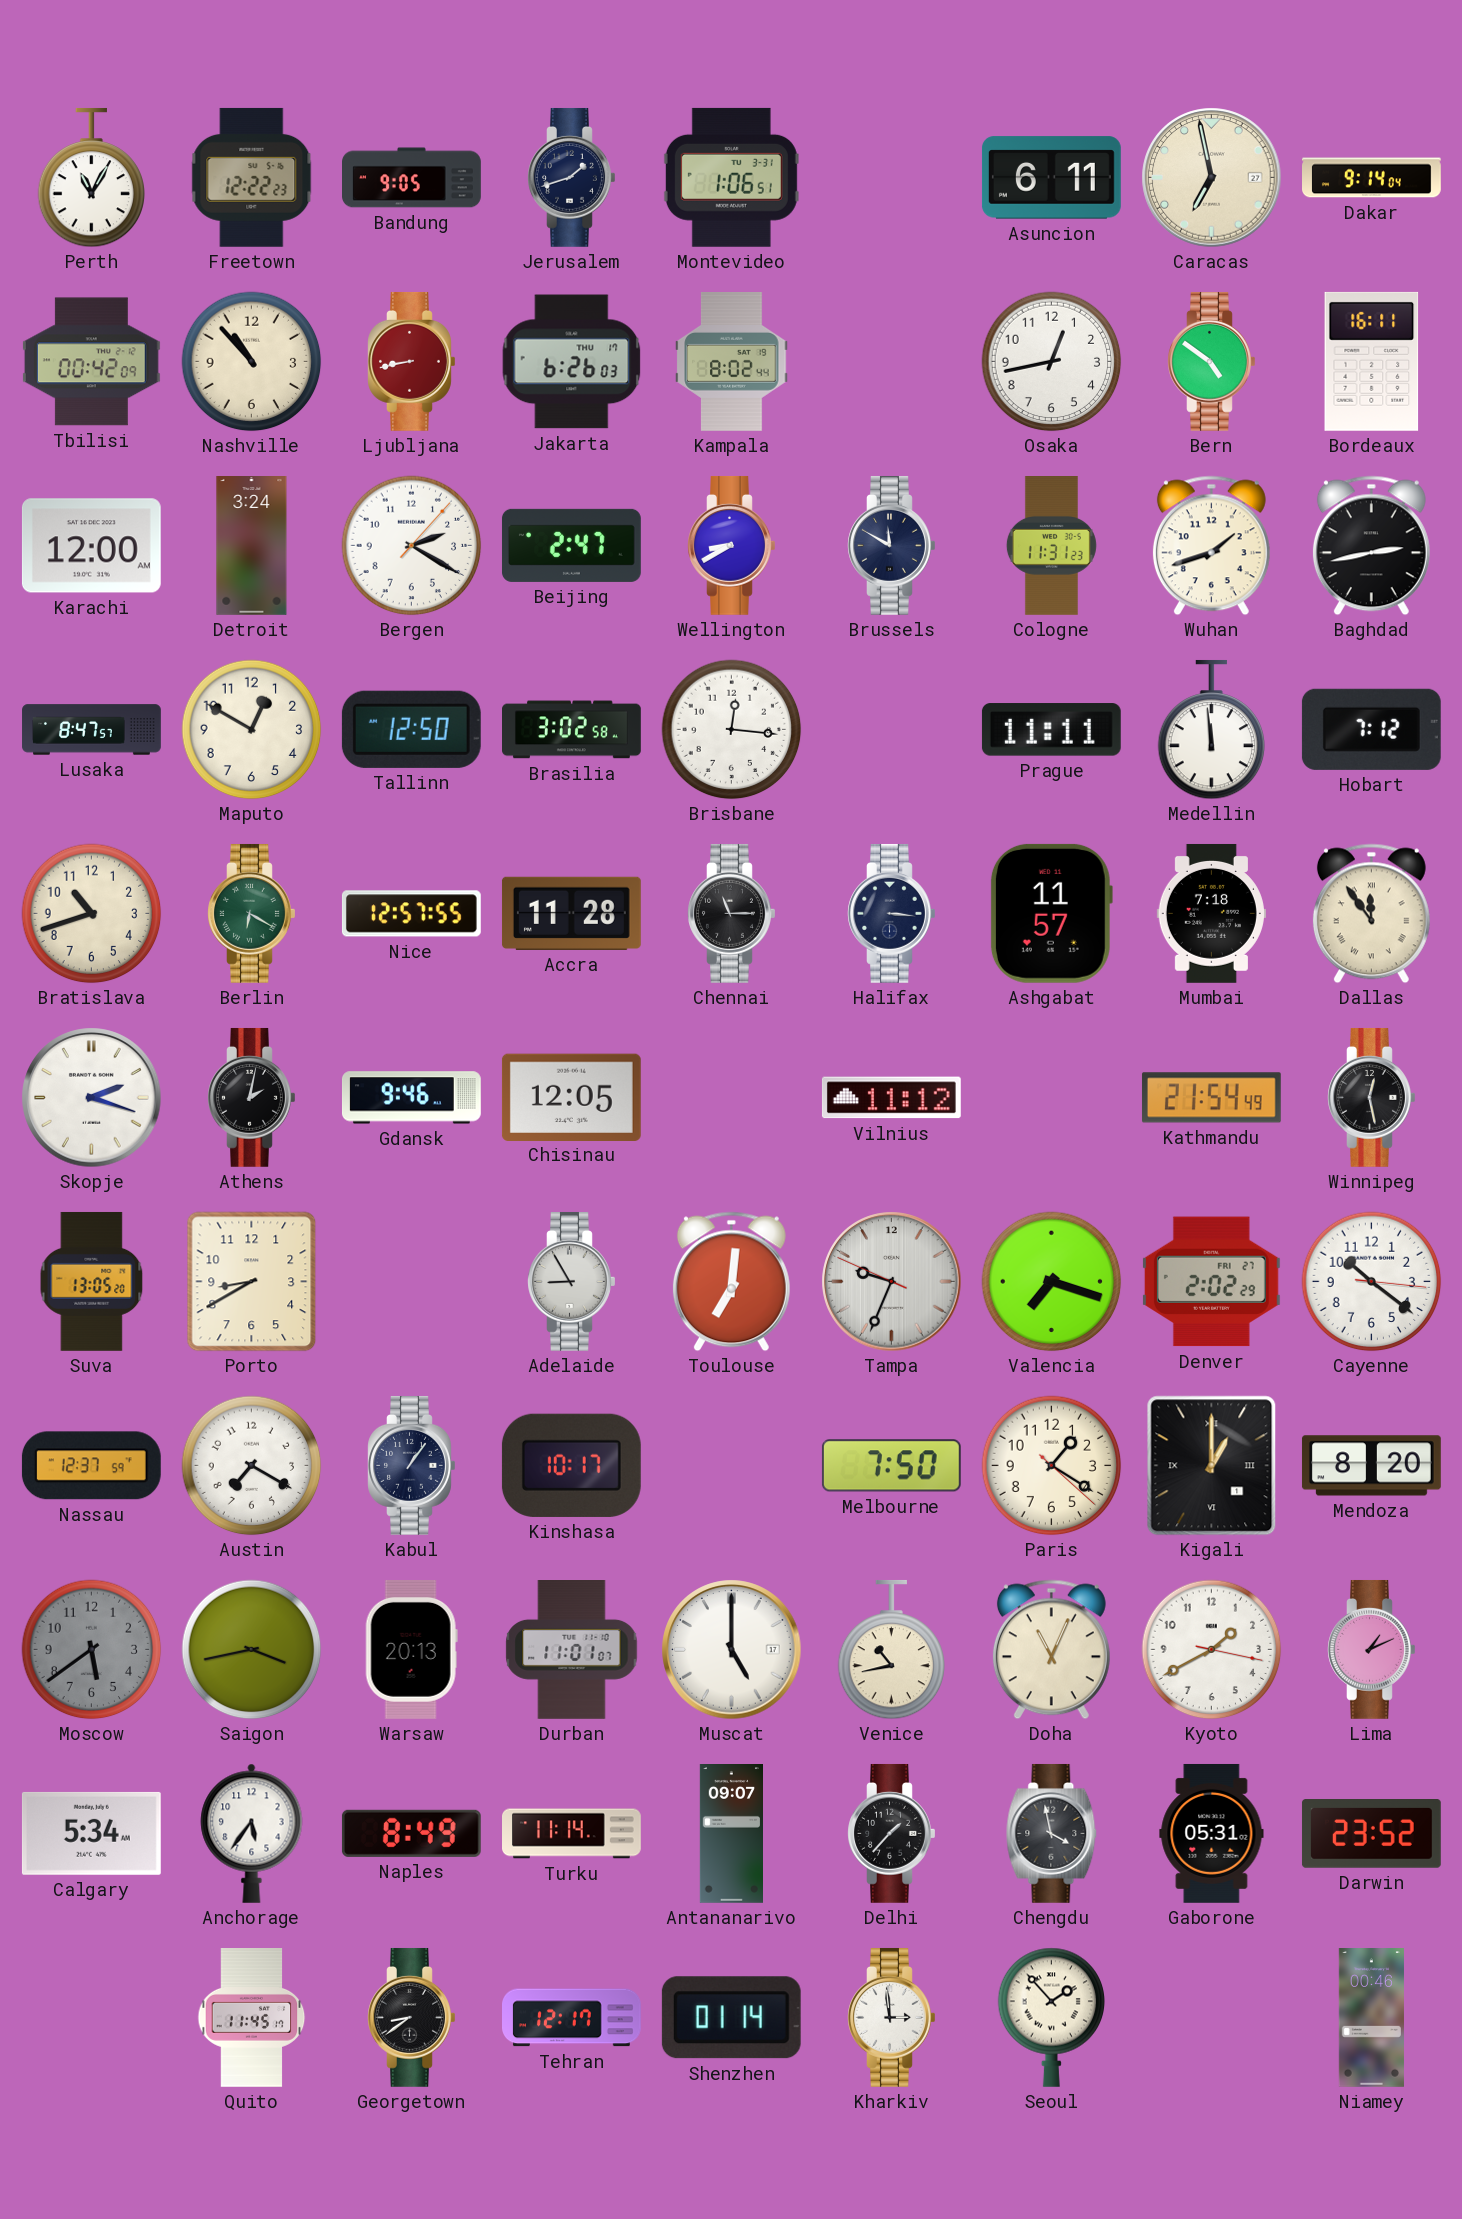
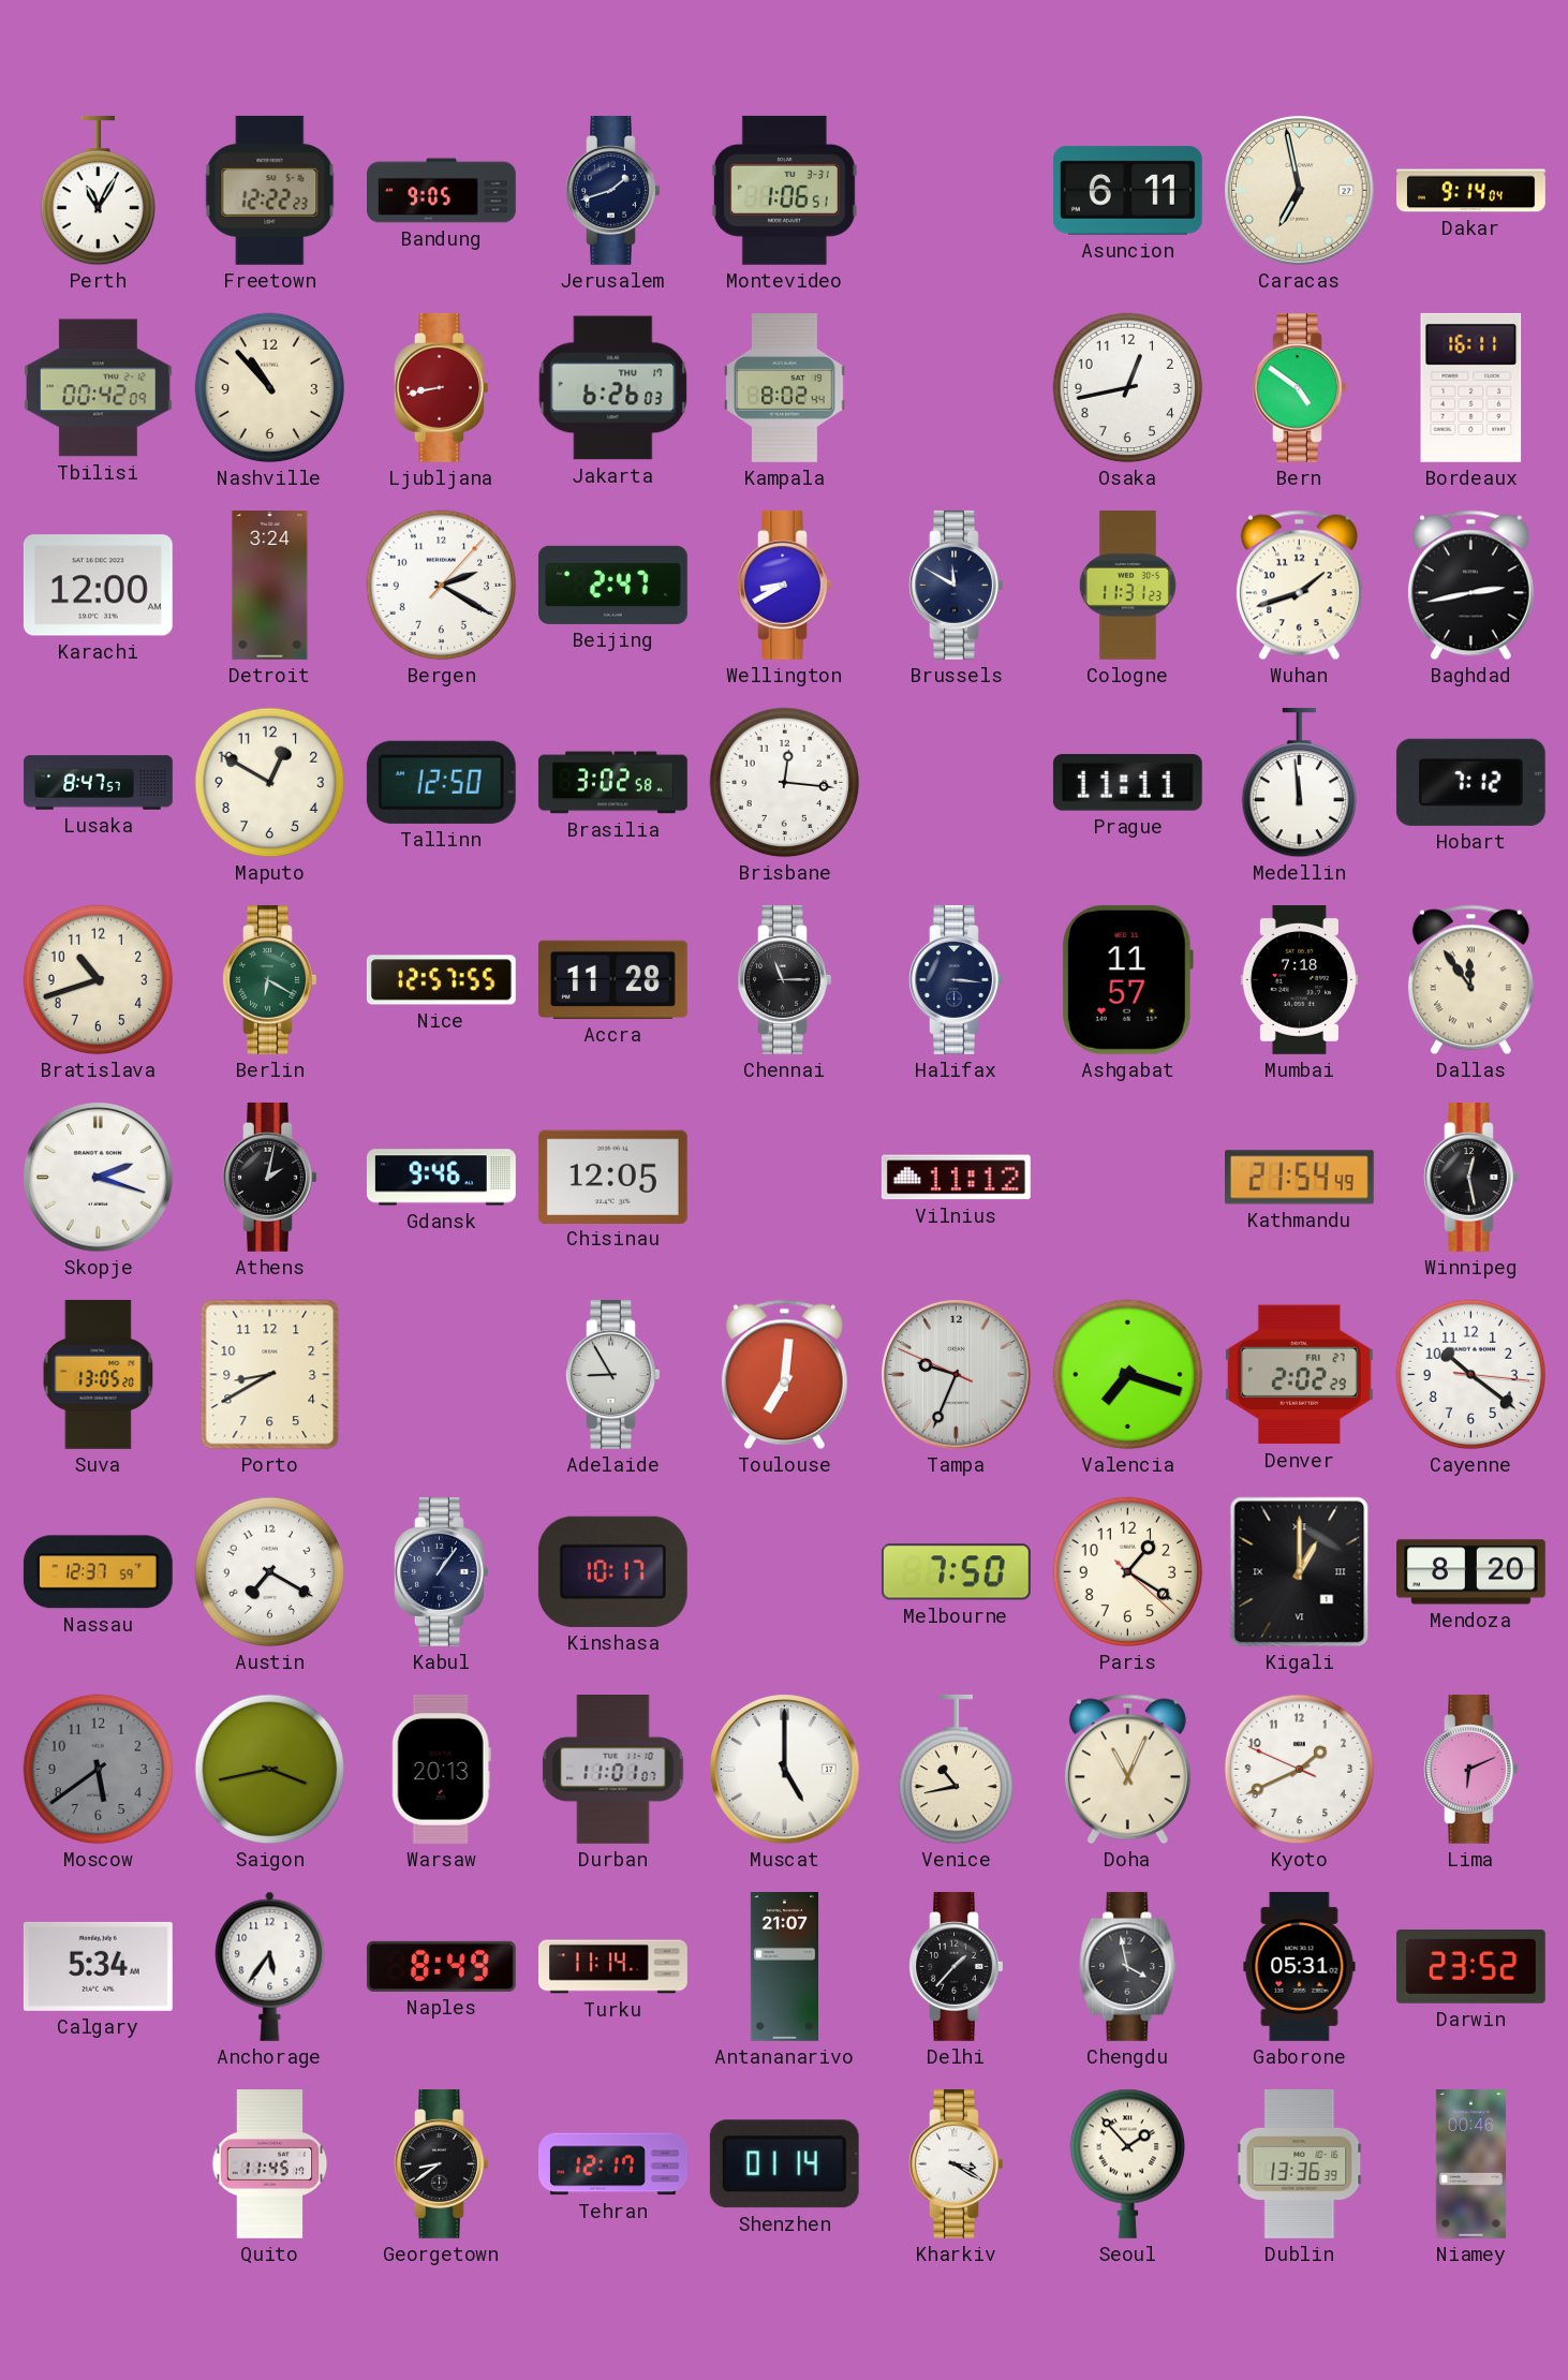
Kyoto: 1:40:17 -> 1:40:49
Lima: 1:11 -> 6:11
Antananarivo: 09:07 -> 21:07
Kharkiv: 2:59 -> 3:20
Dublin: none -> 13:36
